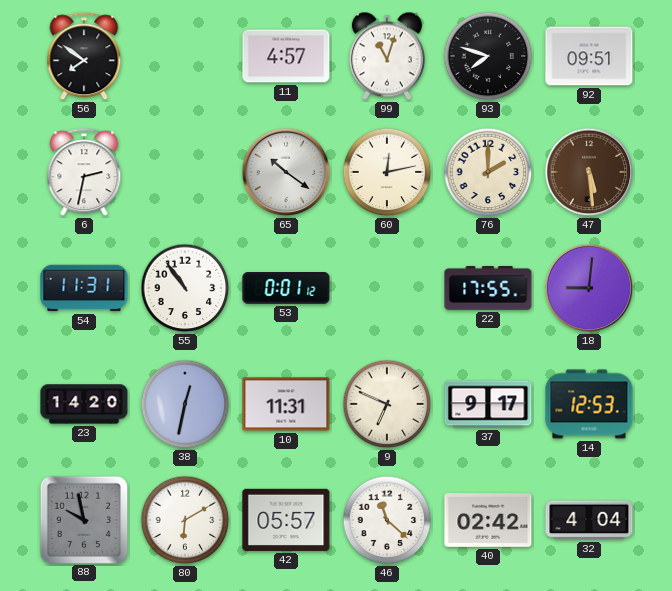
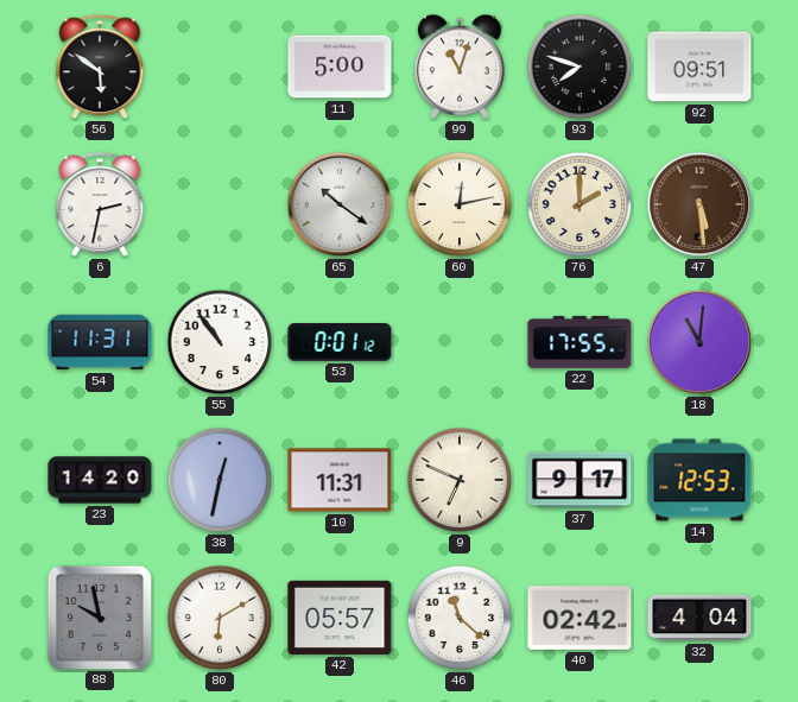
56: 7:51 -> 5:51
11: 4:57 -> 5:00
18: 9:01 -> 11:01
